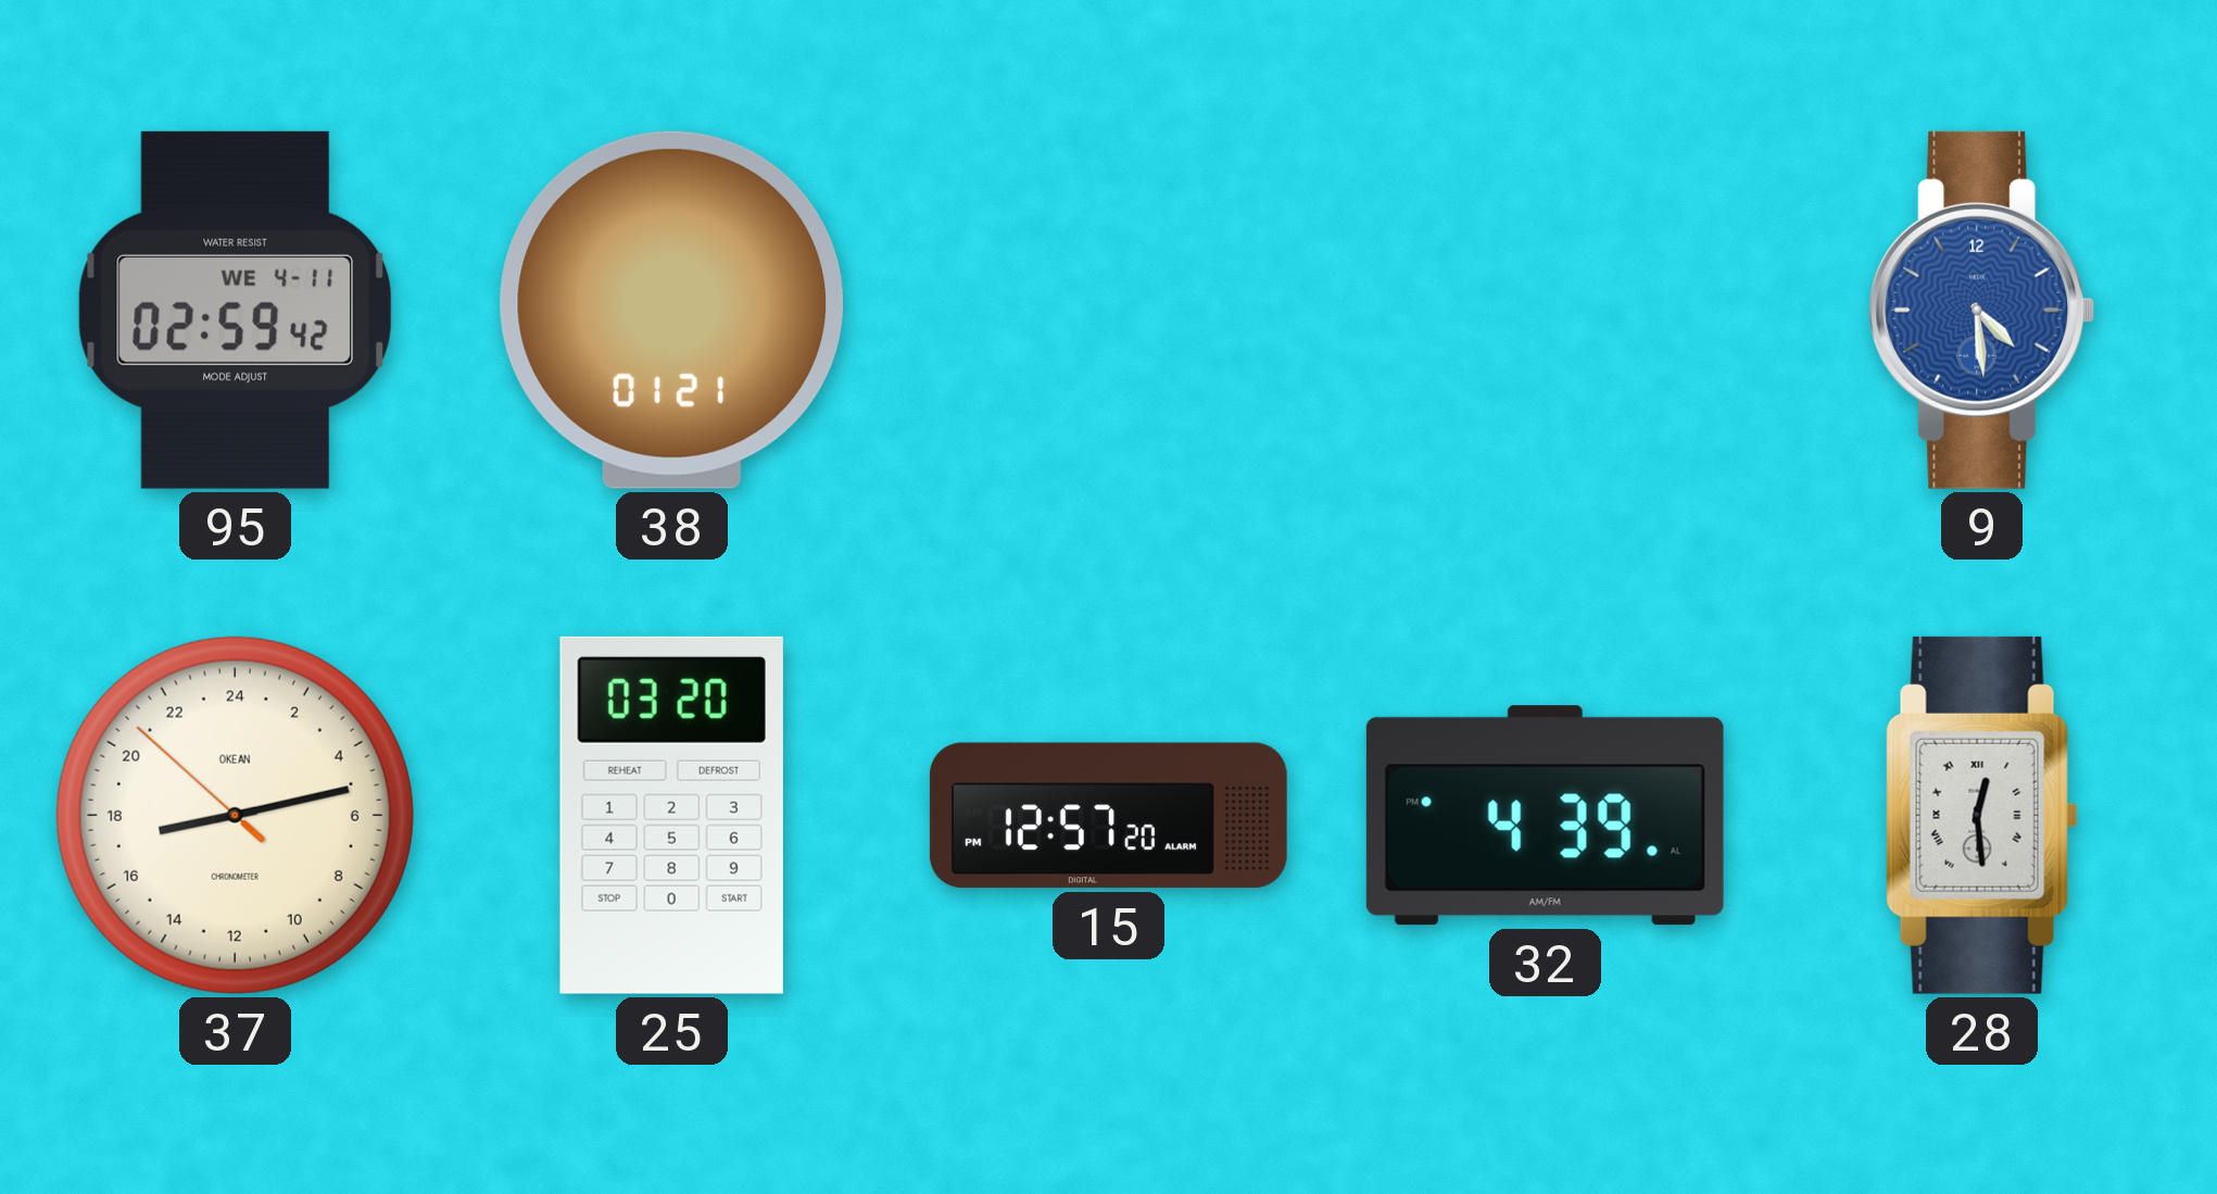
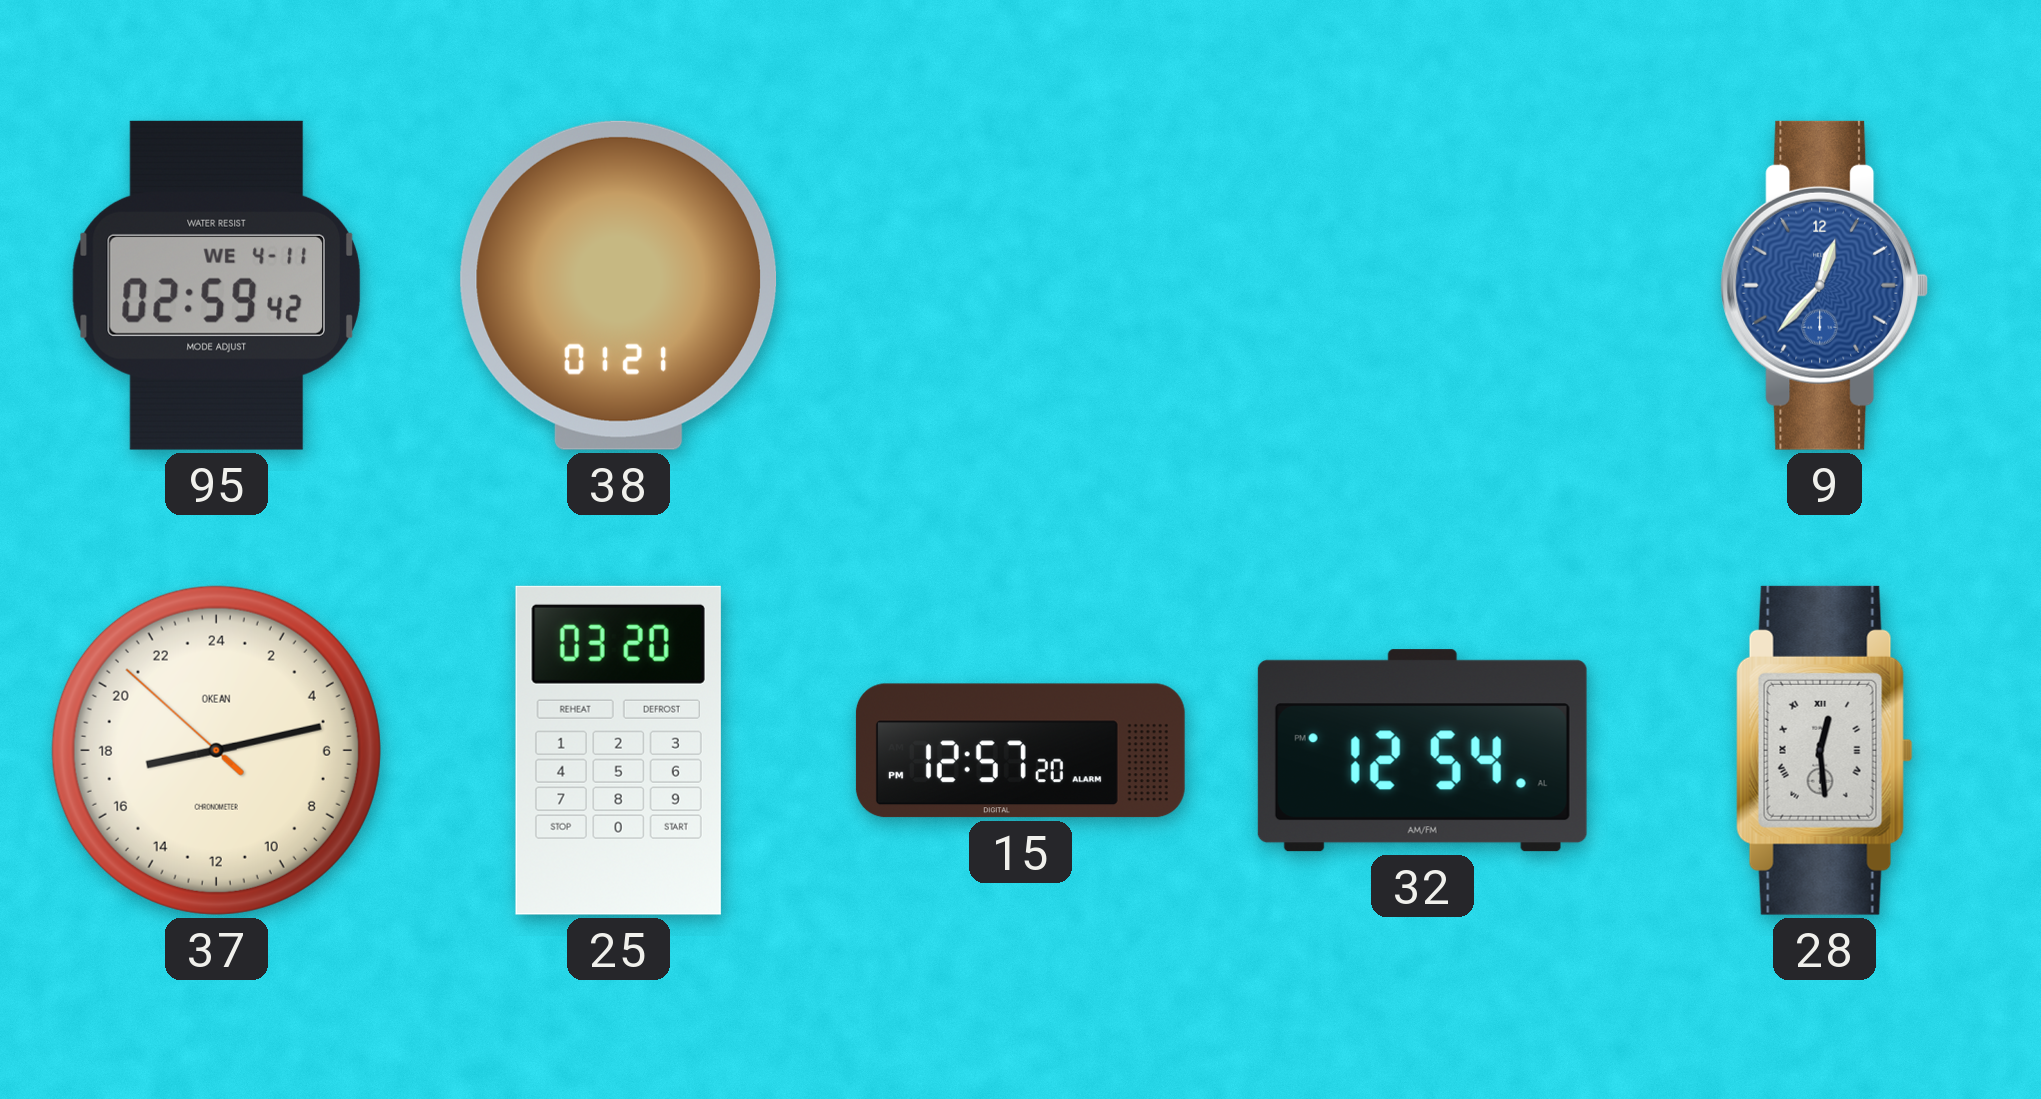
9: 4:29 -> 12:37
32: 4:39 -> 12:54
